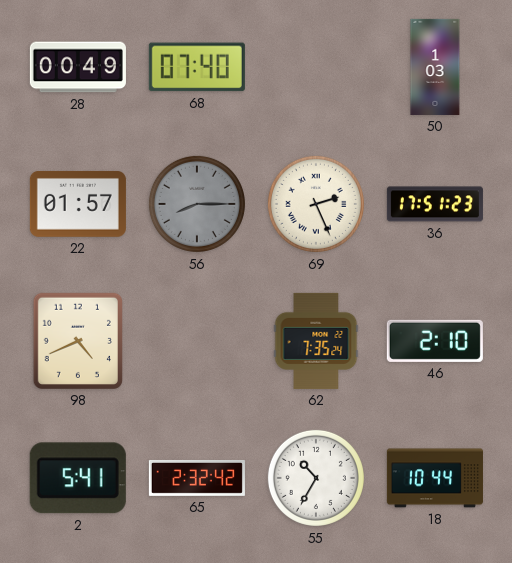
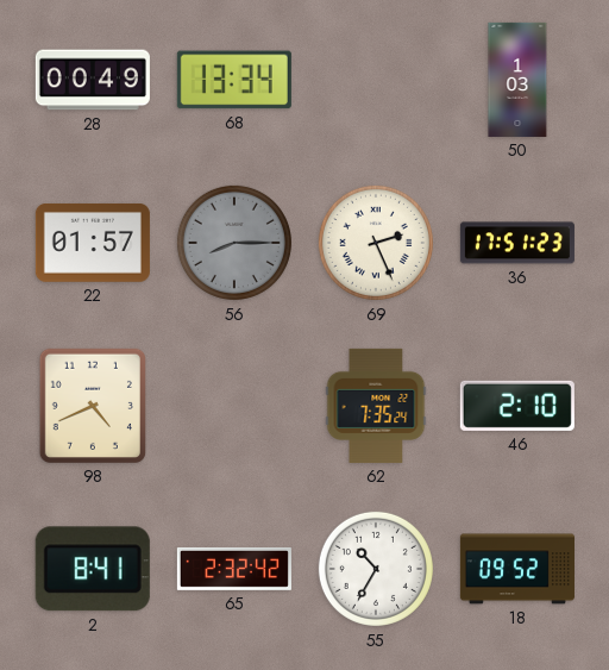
68: 07:40 -> 13:34
2: 5:41 -> 8:41
18: 10:44 -> 09:52
